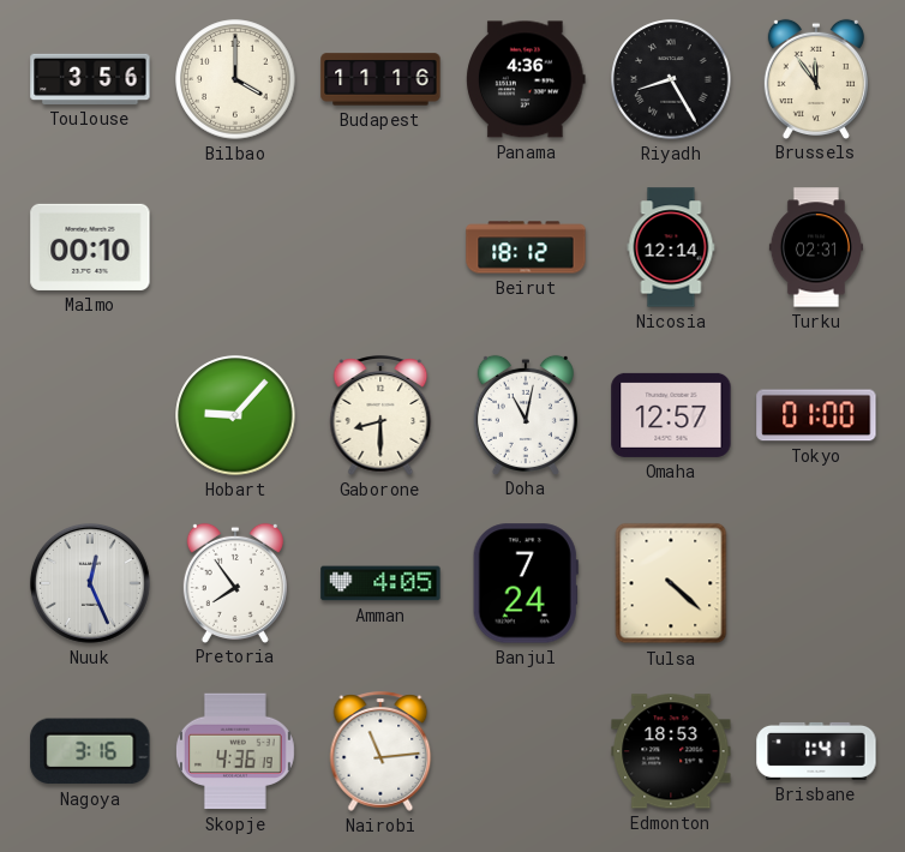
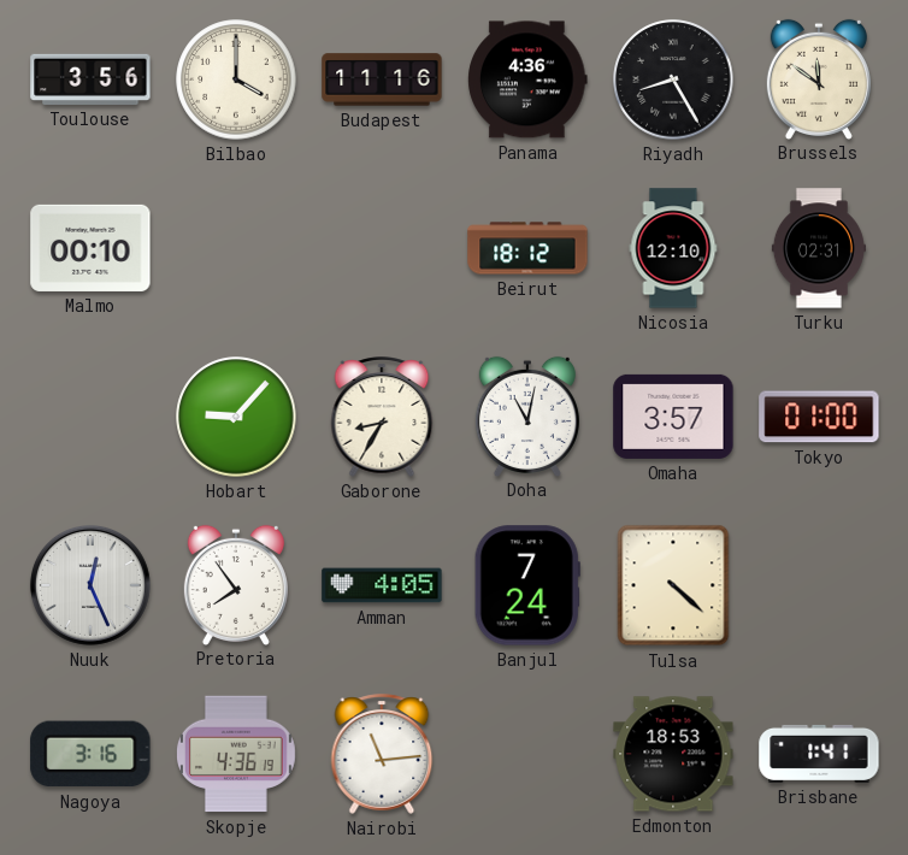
Brussels: 11:54 -> 11:51
Nicosia: 12:14 -> 12:10
Gaborone: 8:30 -> 8:35
Omaha: 12:57 -> 3:57
